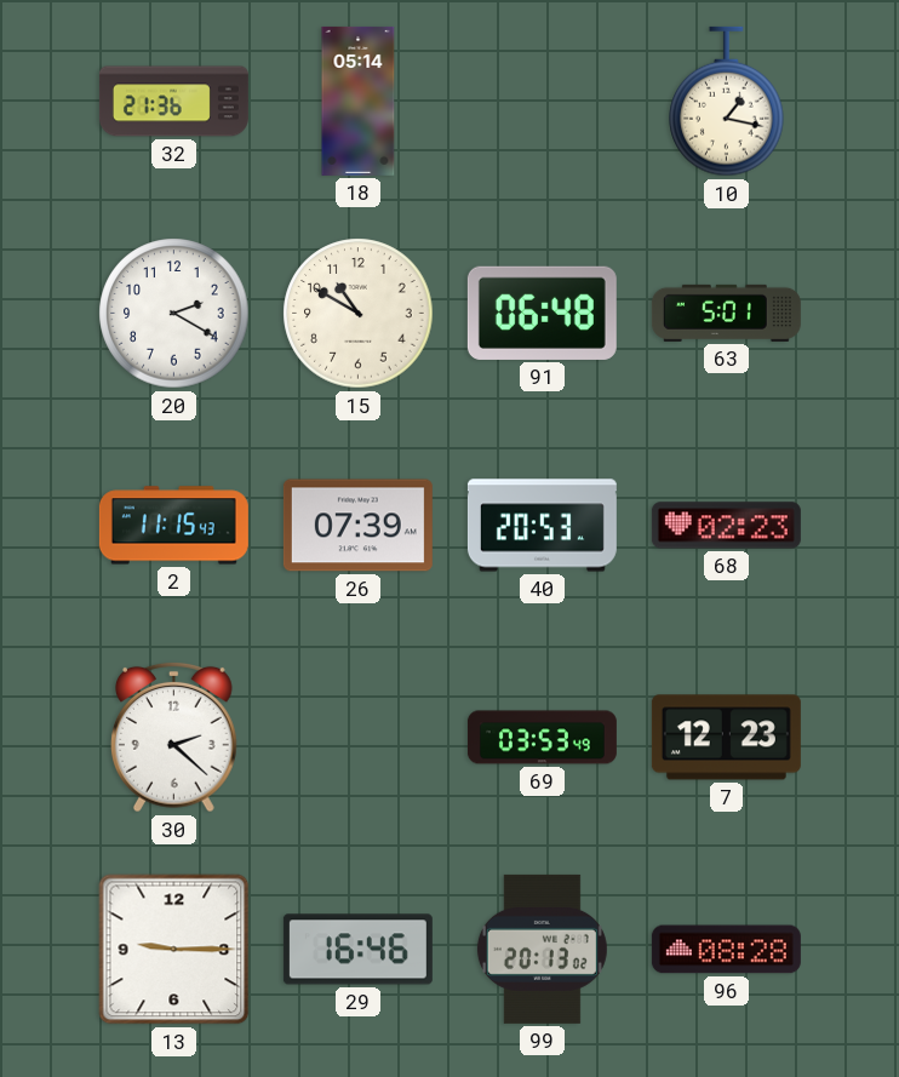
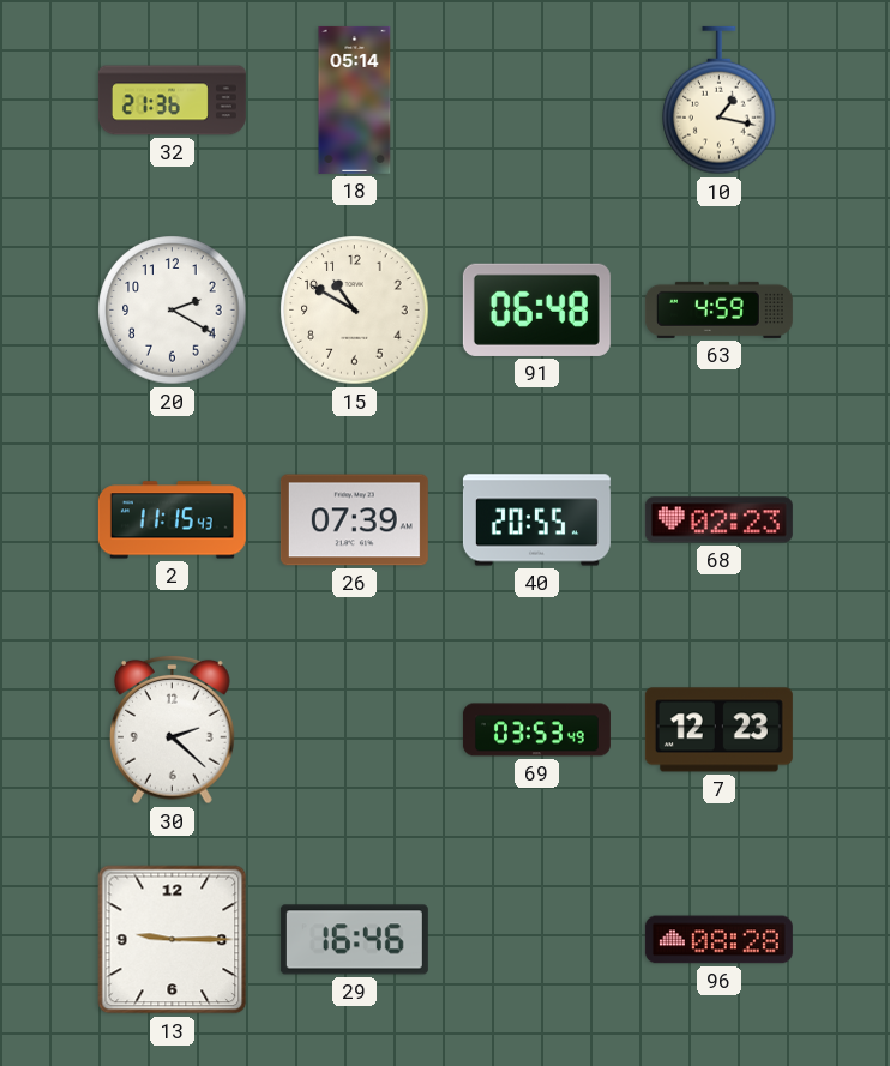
63: 5:01 -> 4:59
40: 20:53 -> 20:55
99: 20:13 -> none
